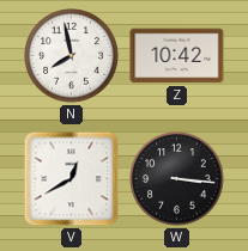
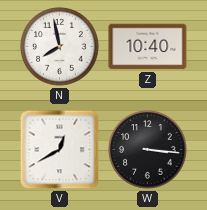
Z: 10:42 -> 10:40
